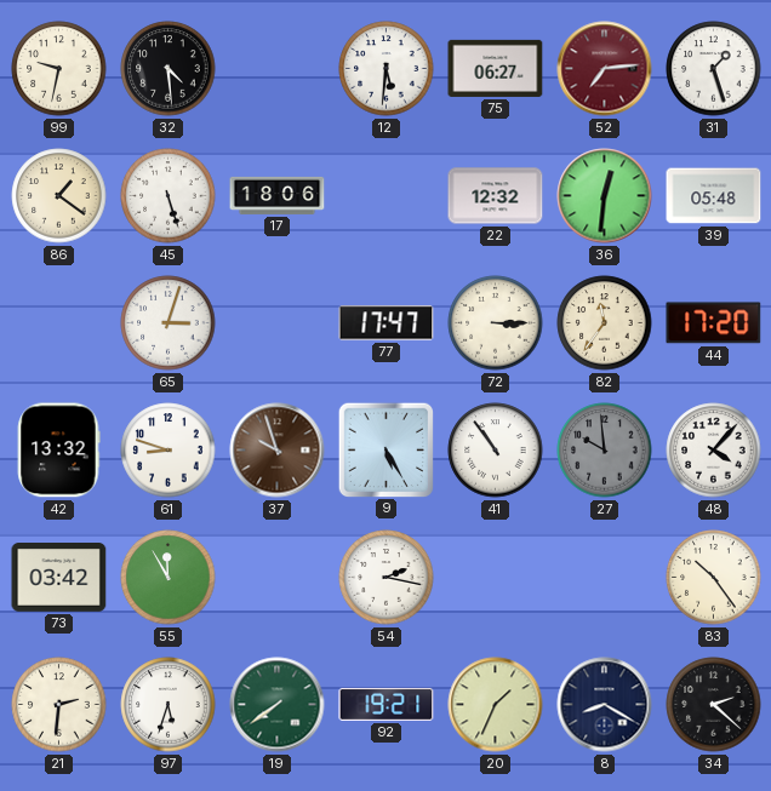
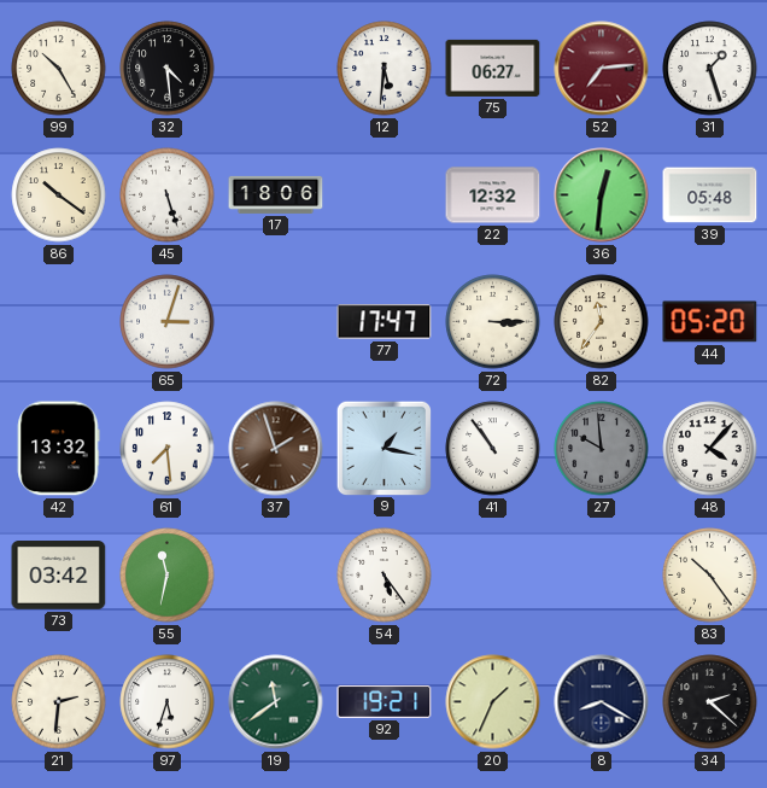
99: 9:32 -> 10:25
86: 1:21 -> 10:21
44: 17:20 -> 05:20
61: 8:48 -> 7:29
37: 9:57 -> 1:57
9: 5:25 -> 1:17
55: 11:55 -> 11:32
54: 2:17 -> 5:24
19: 7:39 -> 11:39
